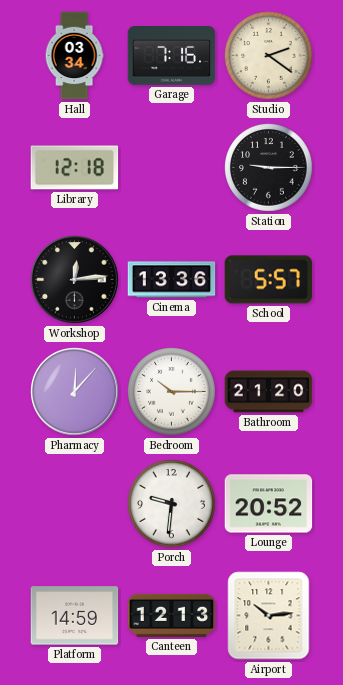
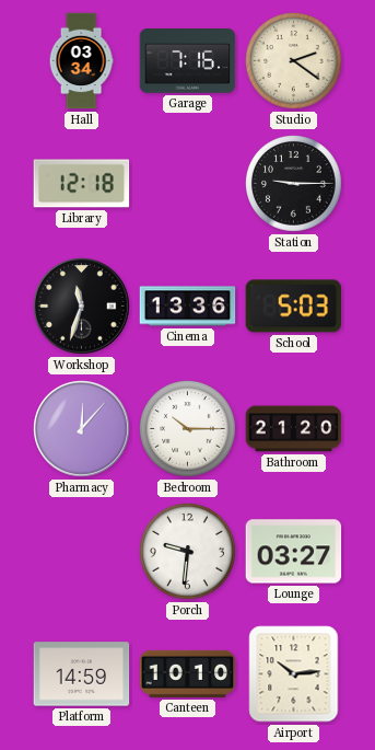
Workshop: 12:14 -> 11:33
School: 5:57 -> 5:03
Lounge: 20:52 -> 03:27
Canteen: 12:13 -> 10:10
